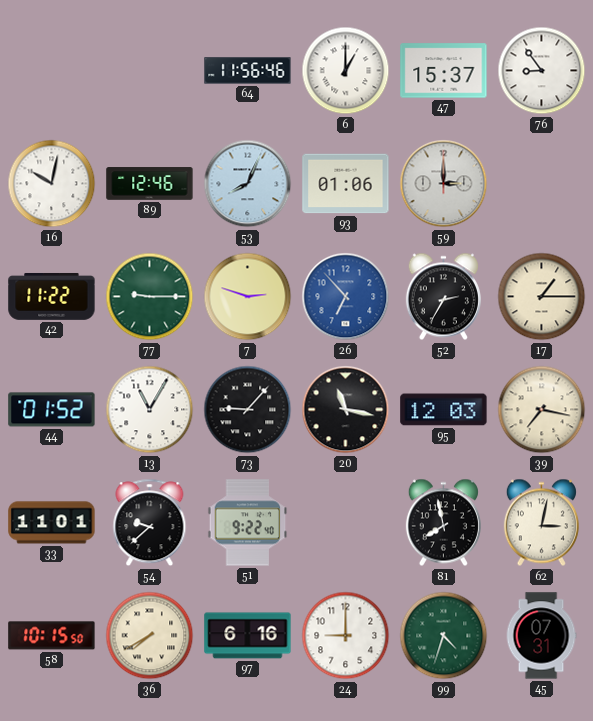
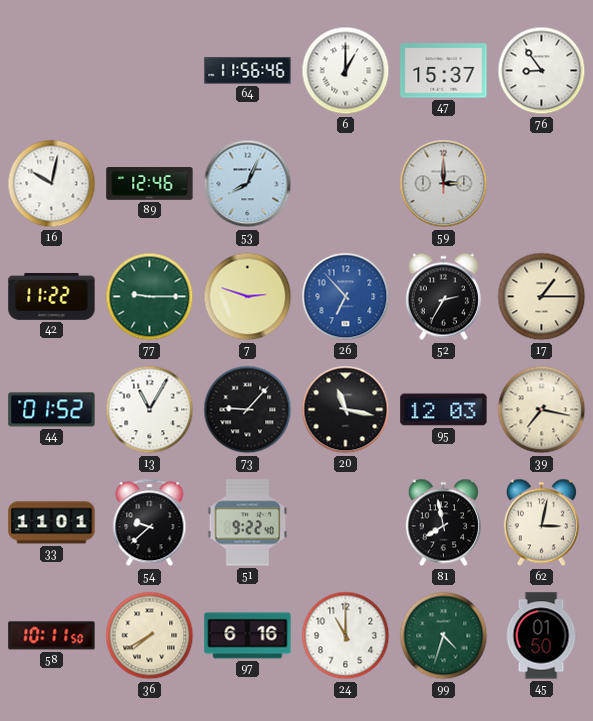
93: 01:06 -> none
58: 10:15 -> 10:11
24: 9:00 -> 11:00
45: 07:31 -> 01:50
